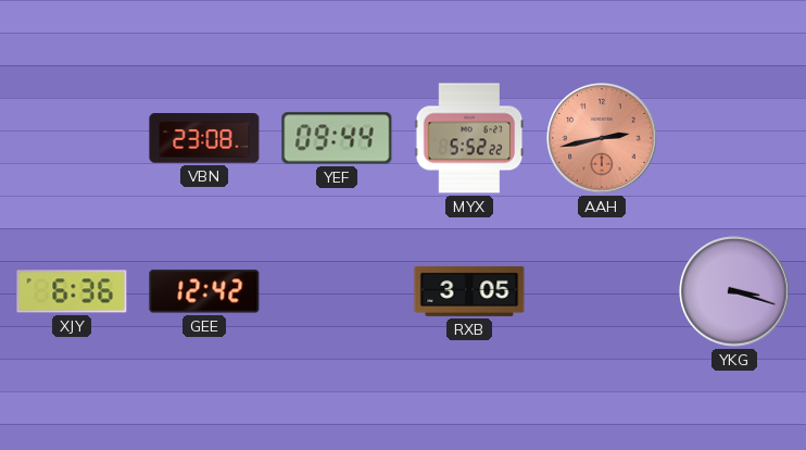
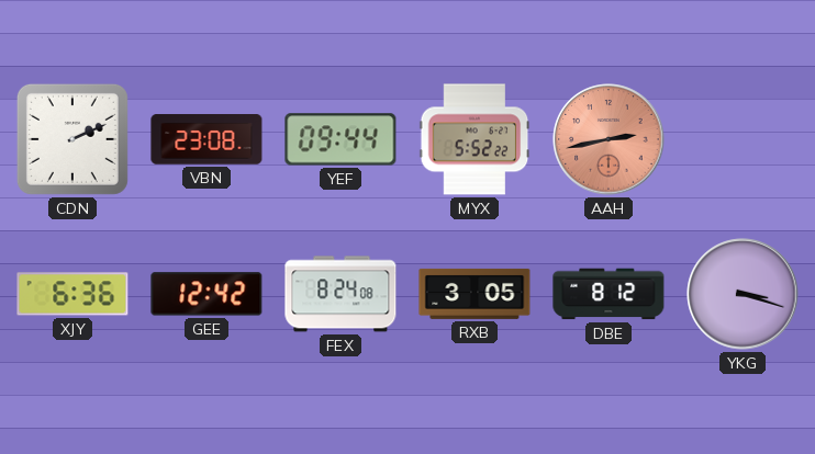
CDN: none -> 2:11
FEX: none -> 8:24
DBE: none -> 8:12
